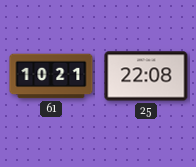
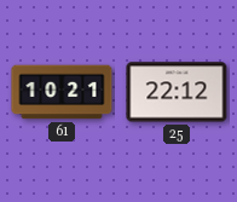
25: 22:08 -> 22:12
